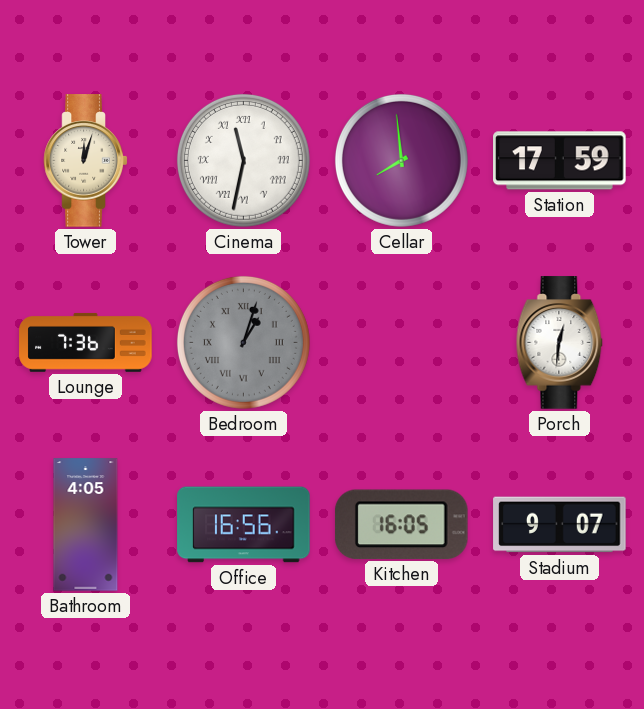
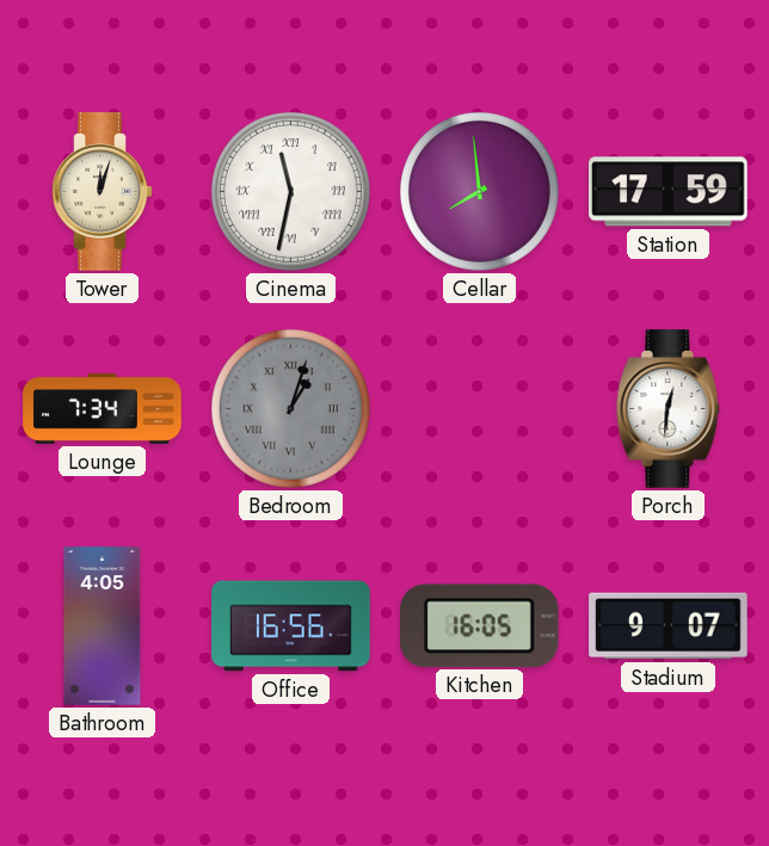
Lounge: 7:36 -> 7:34
